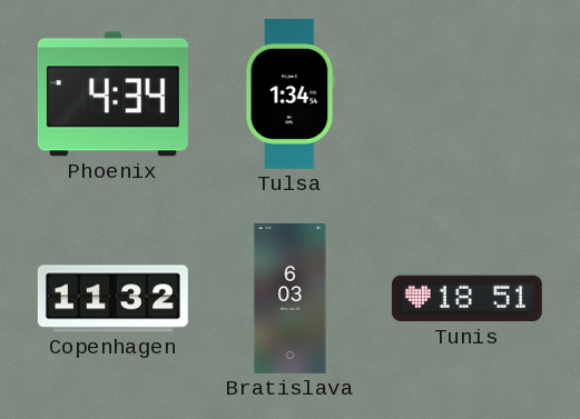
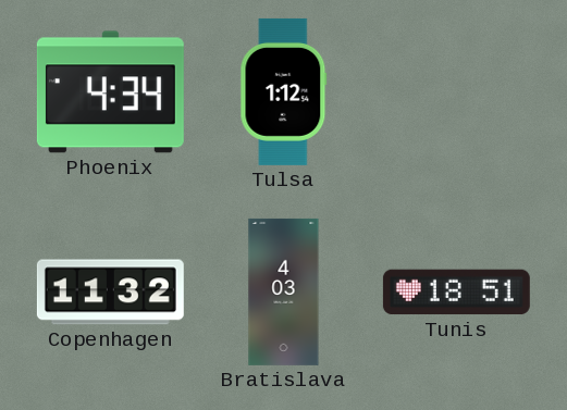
Tulsa: 1:34 -> 1:12
Bratislava: 6:03 -> 4:03
